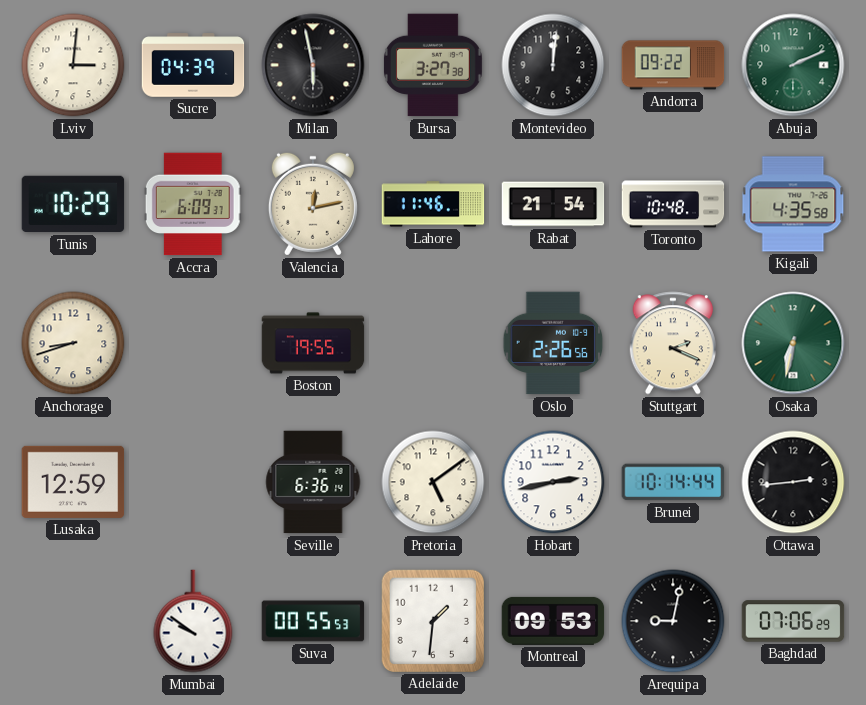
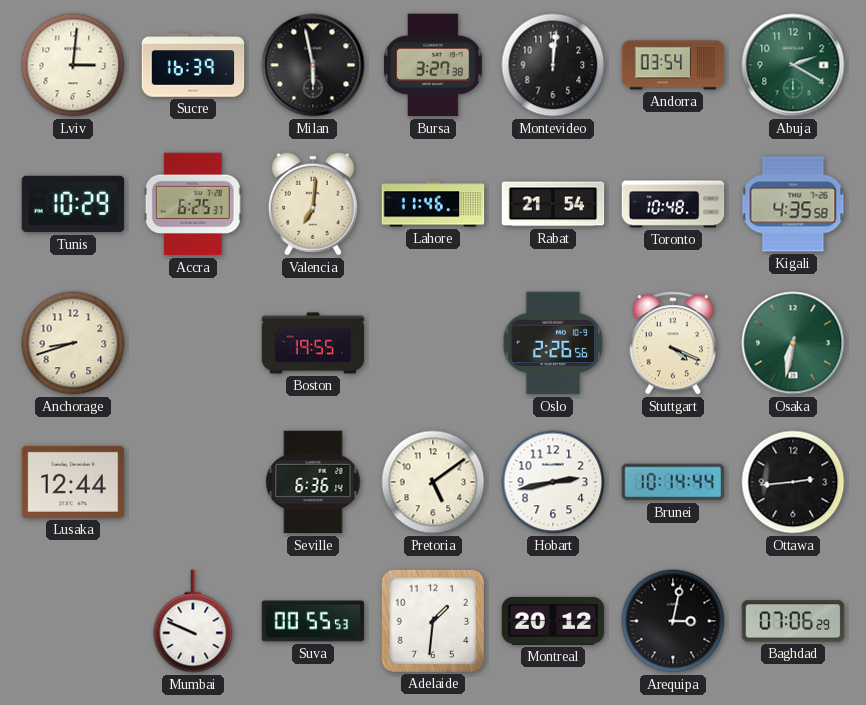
Sucre: 04:39 -> 16:39
Andorra: 09:22 -> 03:54
Abuja: 2:11 -> 2:20
Accra: 6:09 -> 6:25
Valencia: 12:13 -> 7:01
Stuttgart: 2:19 -> 4:19
Lusaka: 12:59 -> 12:44
Mumbai: 9:51 -> 9:49
Montreal: 09:53 -> 20:12
Arequipa: 9:02 -> 3:02
